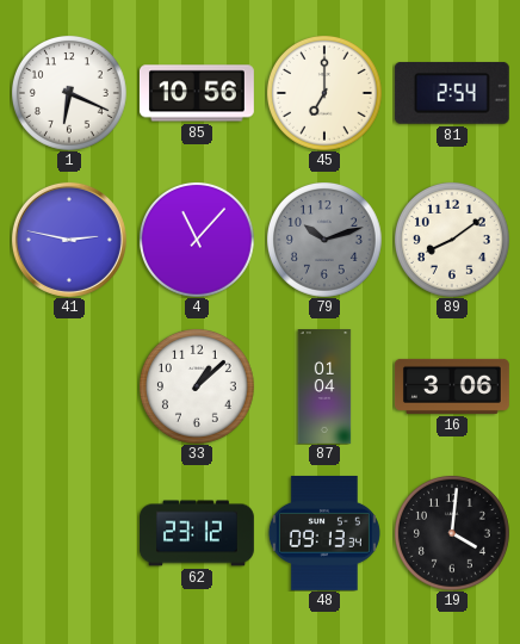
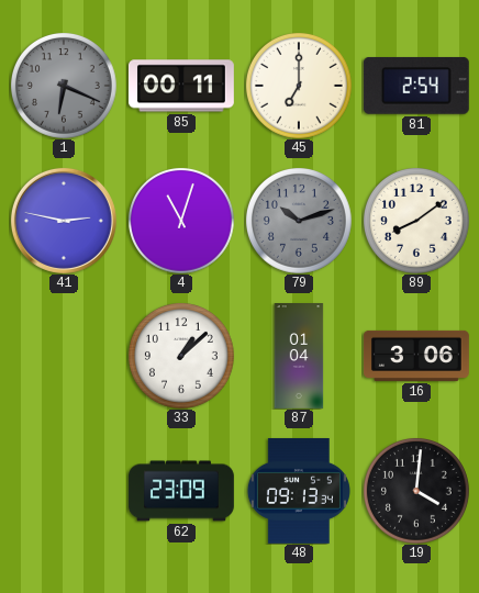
1 dial: white -> grey
85: 10:56 -> 00:11
4: 11:07 -> 11:03
62: 23:12 -> 23:09
